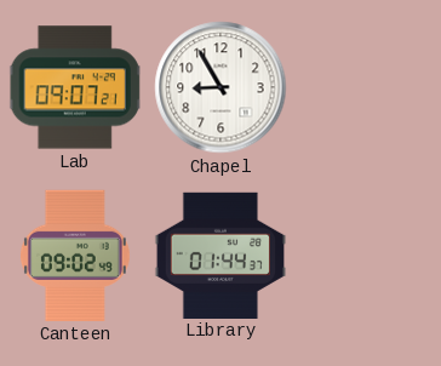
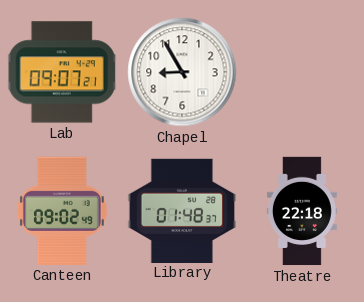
Library: 01:44 -> 01:48
Theatre: none -> 22:18
